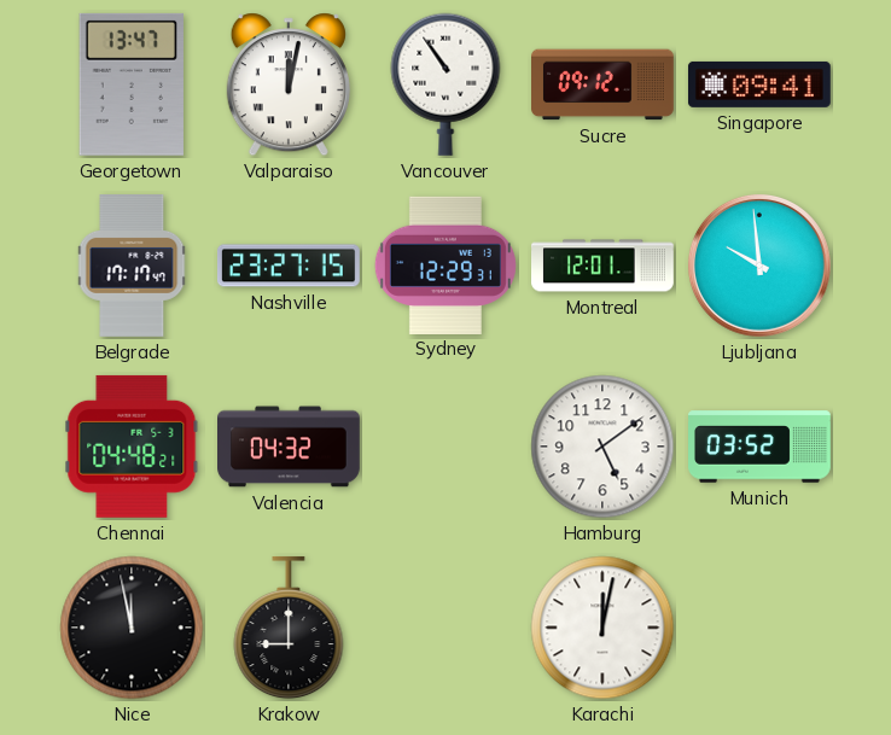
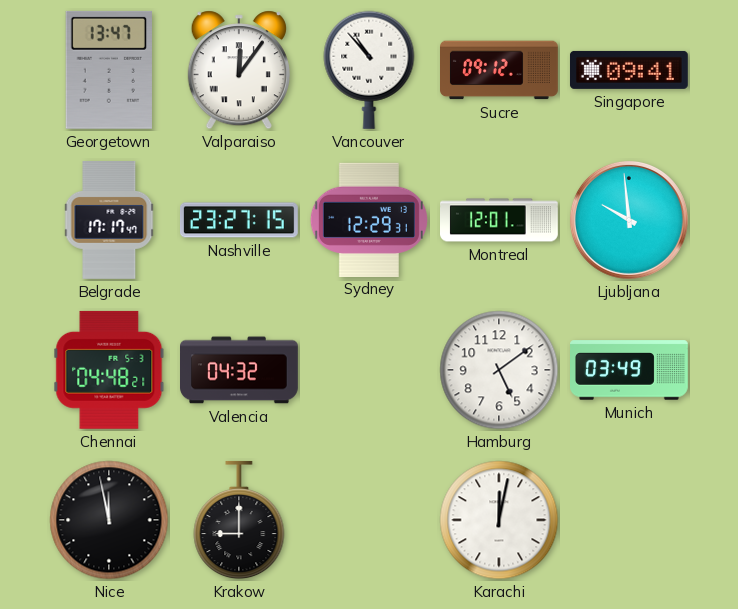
Valparaiso: 12:02 -> 12:06
Vancouver: 10:54 -> 10:53
Munich: 03:52 -> 03:49
